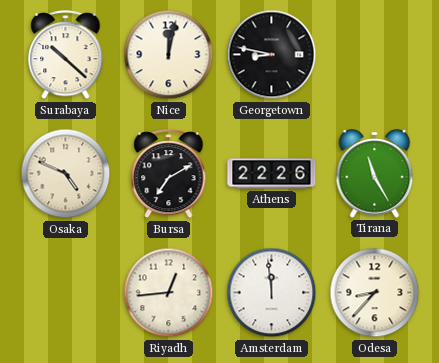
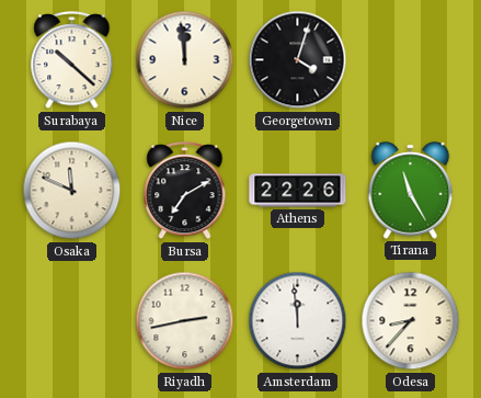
Nice: 12:02 -> 11:59
Georgetown: 8:47 -> 4:03
Osaka: 4:49 -> 11:49
Riyadh: 12:44 -> 2:43
